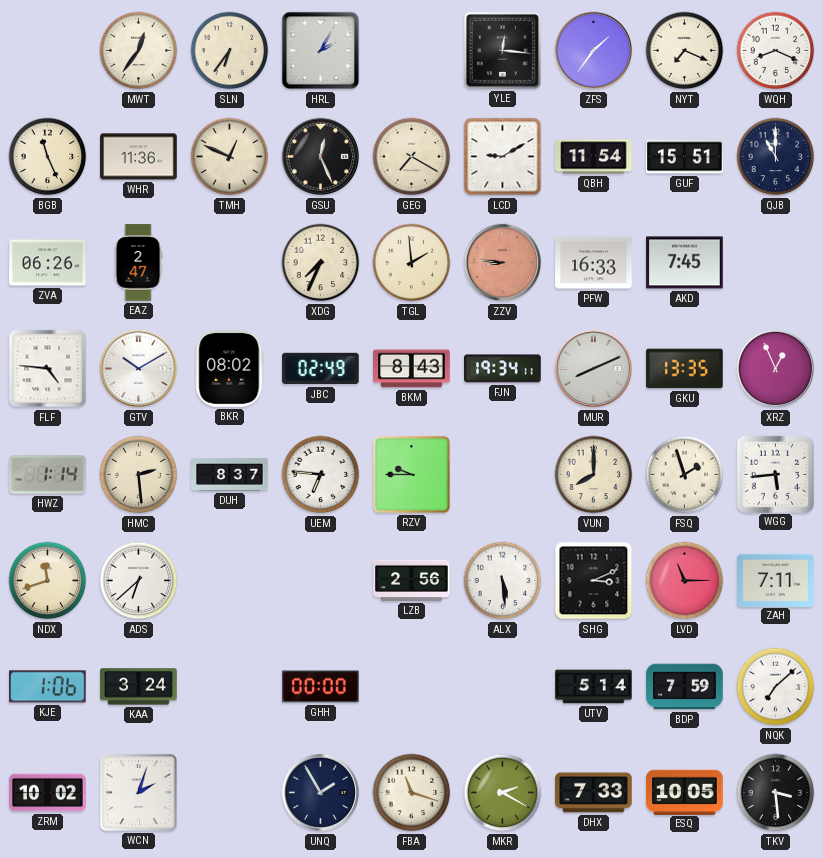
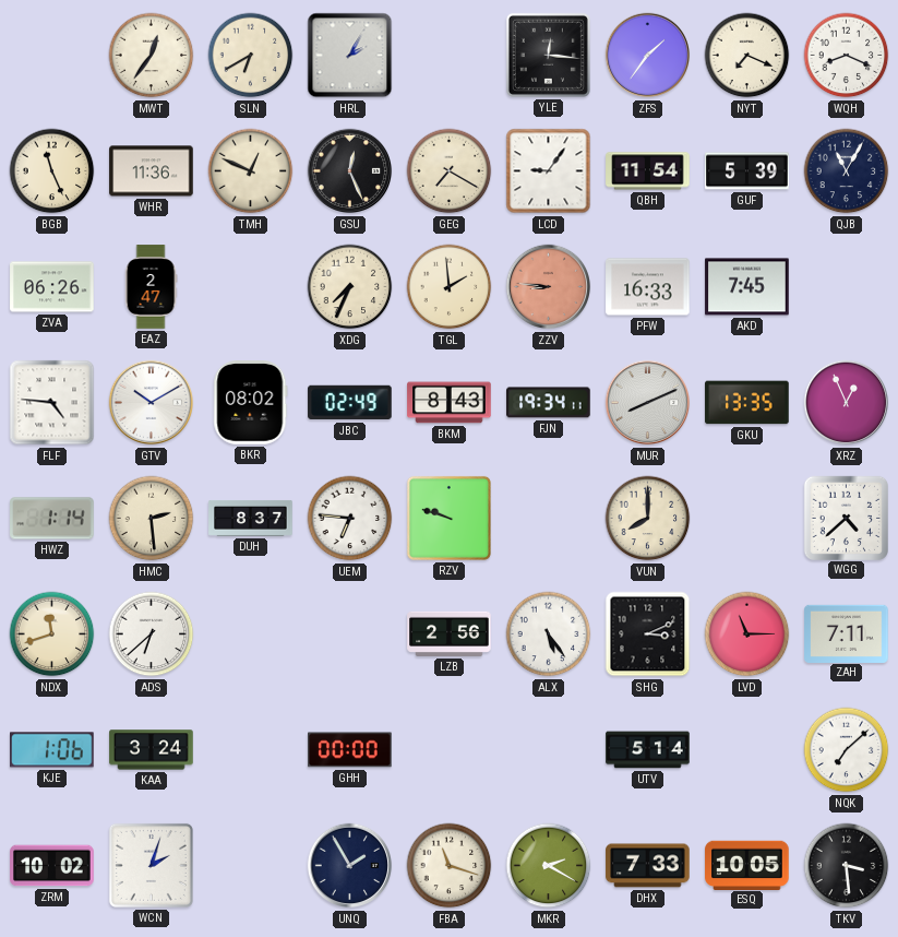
SLN: 6:36 -> 6:40
LCD: 9:10 -> 9:06
GUF: 15:51 -> 5:39
QJB: 11:00 -> 11:05
RZV: 9:45 -> 9:48
FSQ: 1:57 -> none
WGG: 5:44 -> 4:38
ALX: 5:29 -> 5:24
BDP: 7:59 -> none
